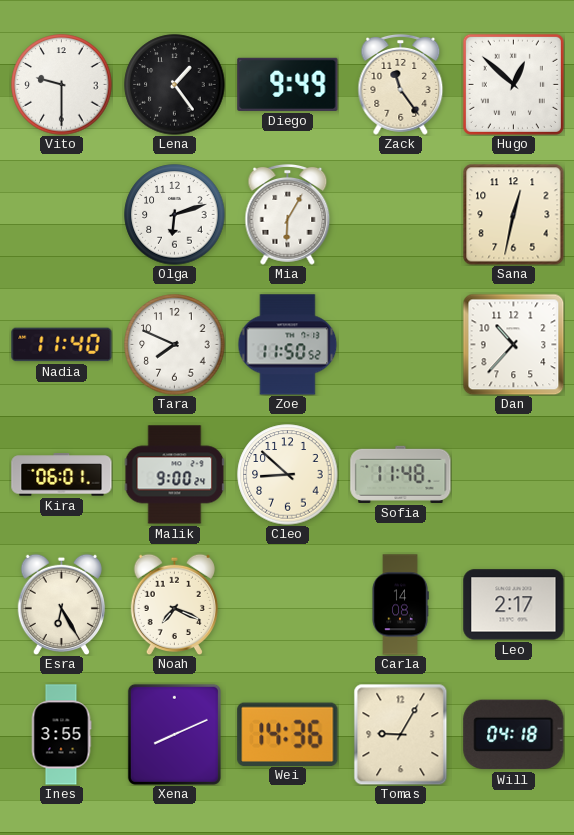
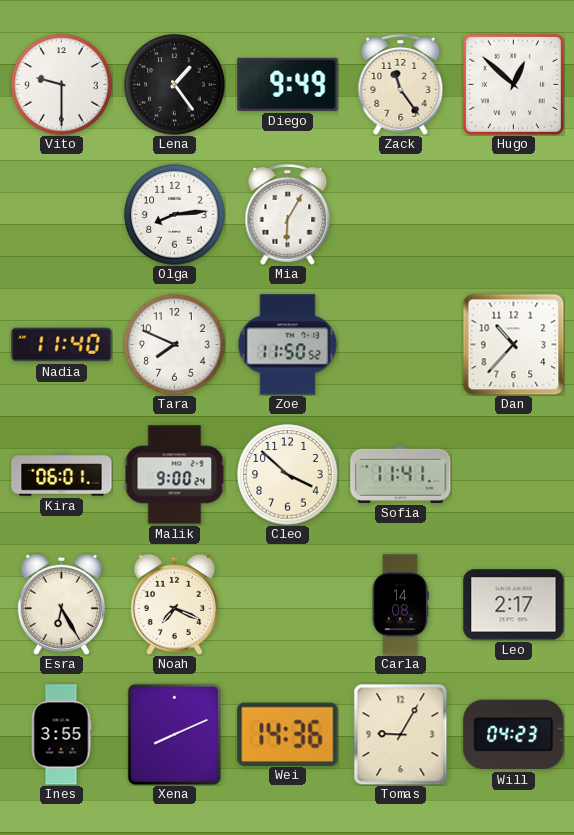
Olga: 6:12 -> 8:14
Sana: 12:32 -> none
Cleo: 8:52 -> 3:52
Sofia: 11:48 -> 11:41
Will: 04:18 -> 04:23
